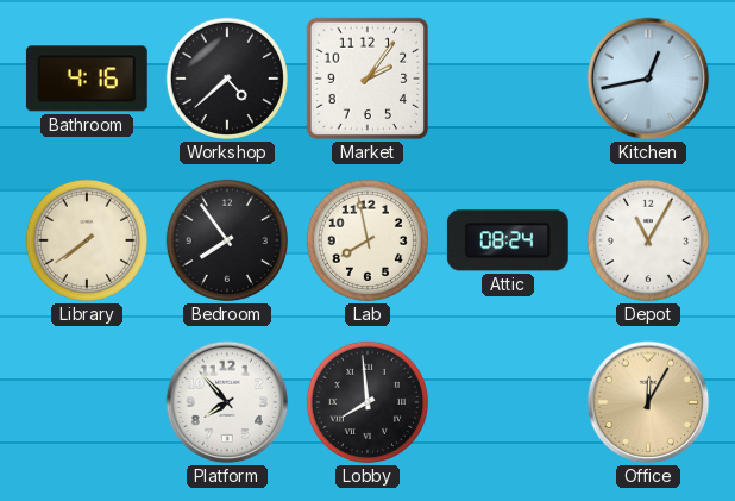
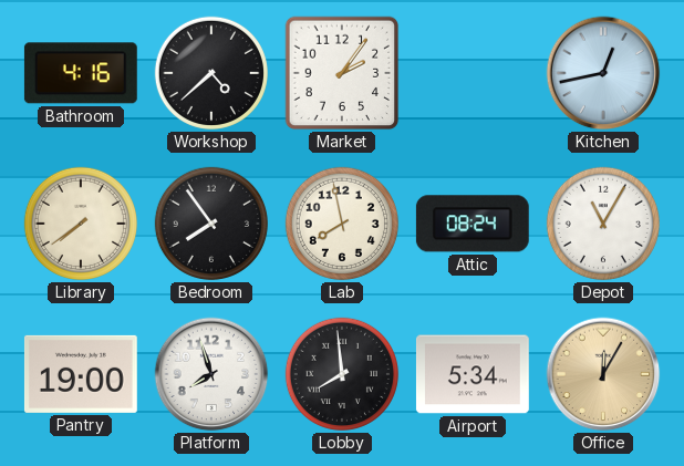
Pantry: none -> 19:00
Platform: 7:53 -> 7:57
Airport: none -> 5:34
